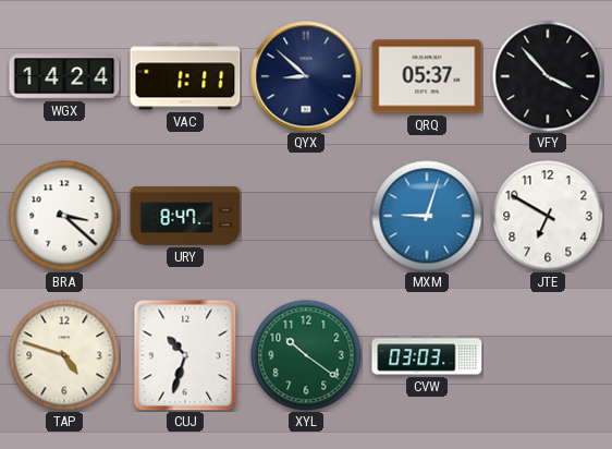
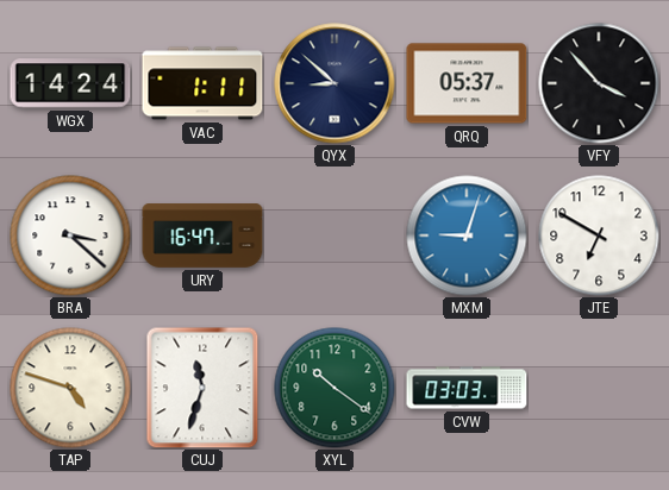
URY: 8:47 -> 16:47
CUJ: 10:33 -> 11:33
